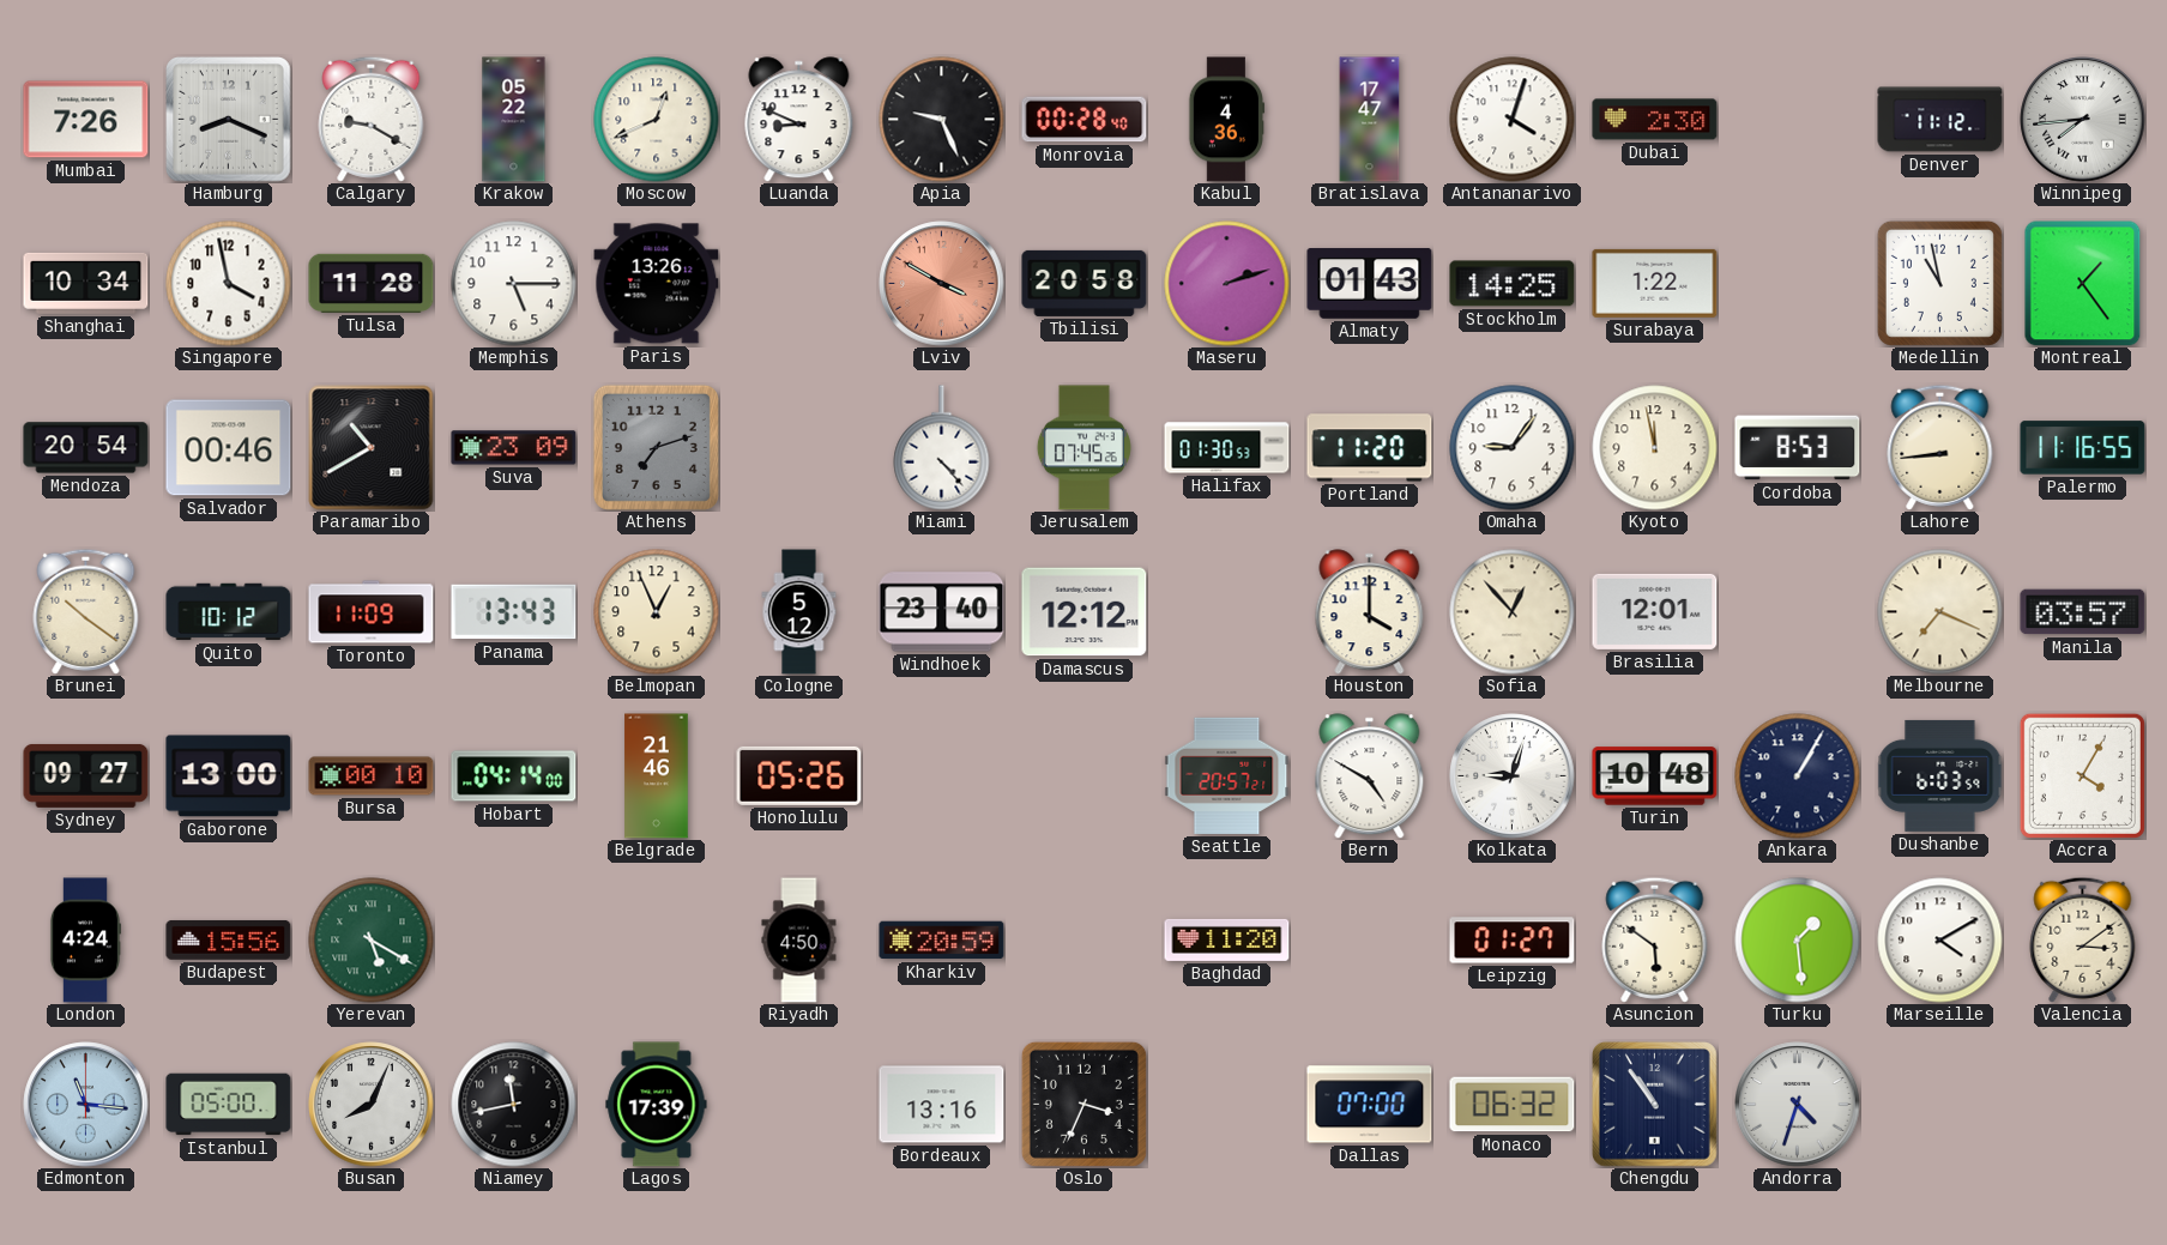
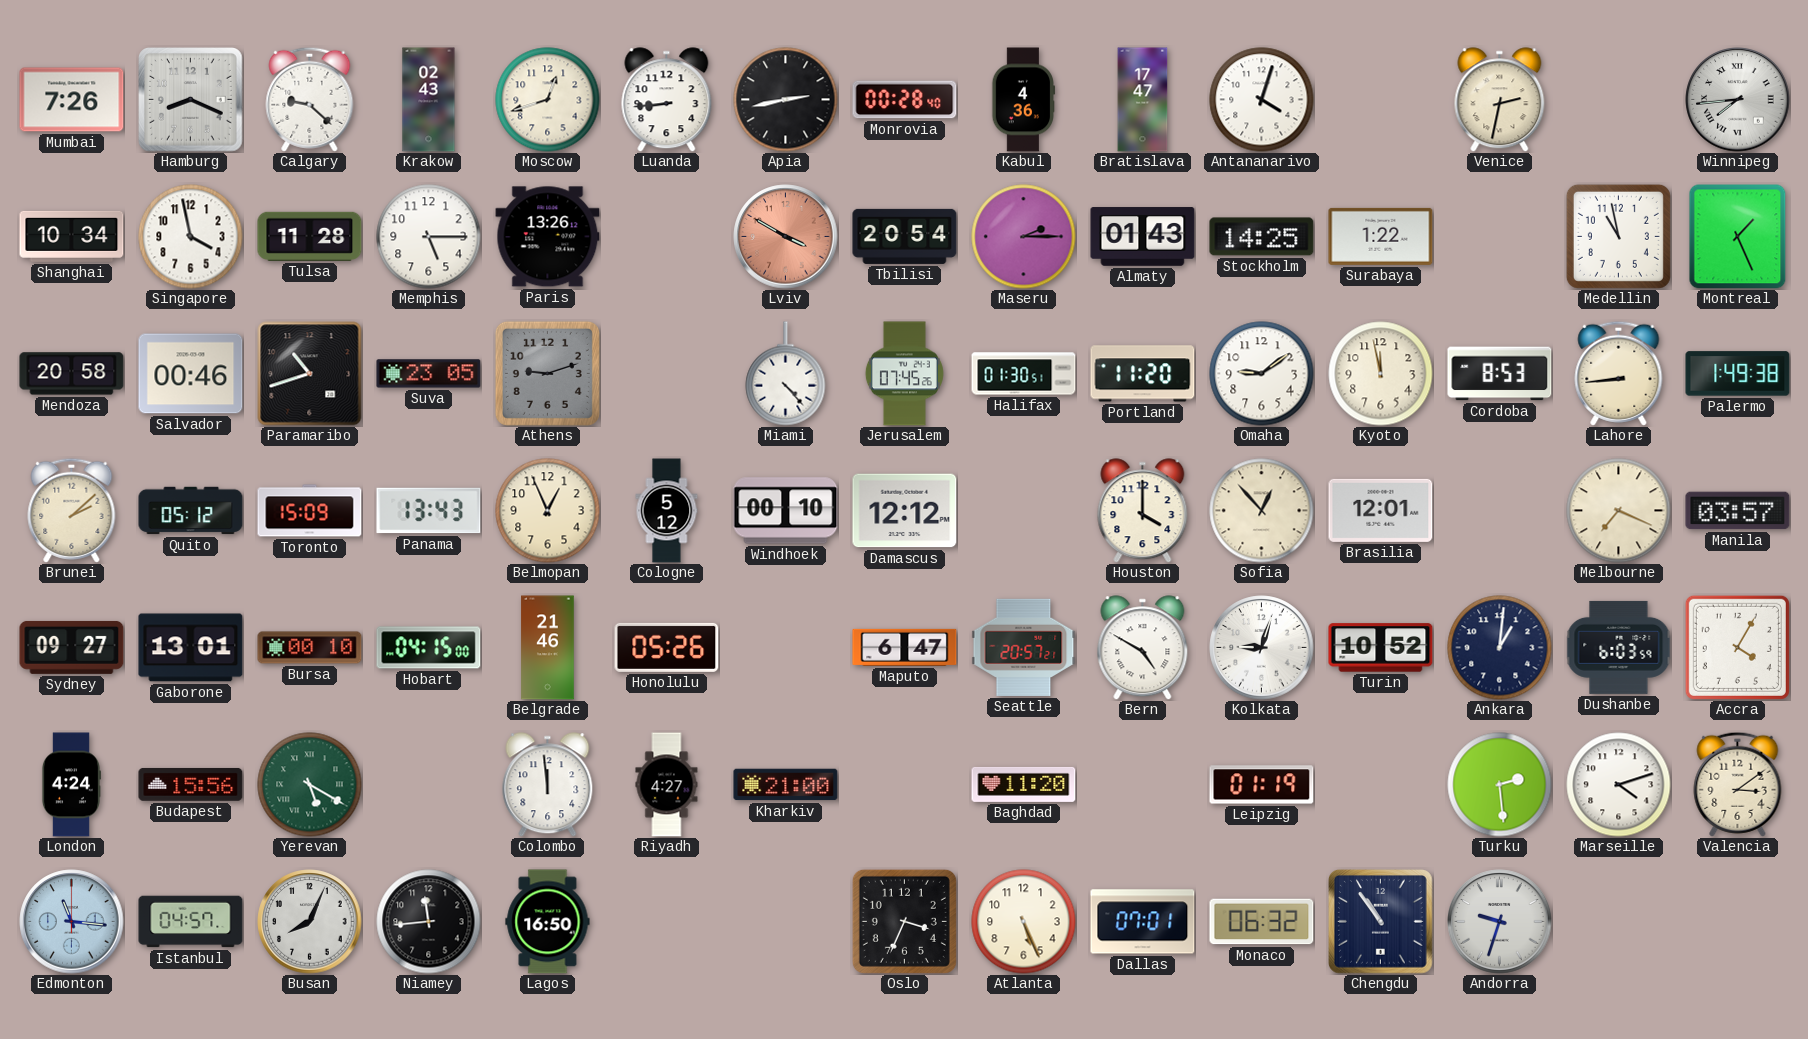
Calgary: 9:20 -> 9:22
Krakow: 05:22 -> 02:43
Moscow: 12:41 -> 12:42
Luanda: 8:49 -> 8:44
Apia: 9:26 -> 2:43
Dubai: 2:30 -> none
Venice: none -> 2:32
Denver: 11:12 -> none
Tbilisi: 20:58 -> 20:54
Maseru: 2:12 -> 2:15
Montreal: 1:24 -> 1:26
Mendoza: 20:54 -> 20:58
Paramaribo: 10:40 -> 10:42
Suva: 23:09 -> 23:05
Athens: 7:12 -> 9:12
Halifax: 01:30:53 -> 01:30:51
Omaha: 9:06 -> 9:09
Palermo: 11:16 -> 1:49
Brunei: 10:21 -> 2:08
Quito: 10:12 -> 05:12
Toronto: 11:09 -> 15:09
Windhoek: 23:40 -> 00:10
Gaborone: 13:00 -> 13:01
Hobart: 04:14 -> 04:15
Maputo: none -> 6:47
Turin: 10:48 -> 10:52
Ankara: 1:05 -> 1:01
Colombo: none -> 11:59
Riyadh: 4:50 -> 4:27
Kharkiv: 20:59 -> 21:00
Leipzig: 01:27 -> 01:19
Asuncion: 5:51 -> none
Turku: 1:29 -> 2:29
Marseille: 4:10 -> 4:12
Istanbul: 05:00 -> 04:57
Niamey: 11:43 -> 11:44
Lagos: 17:39 -> 16:50
Bordeaux: 13:16 -> none
Atlanta: none -> 5:26
Dallas: 07:00 -> 07:01
Andorra: 4:33 -> 9:33
